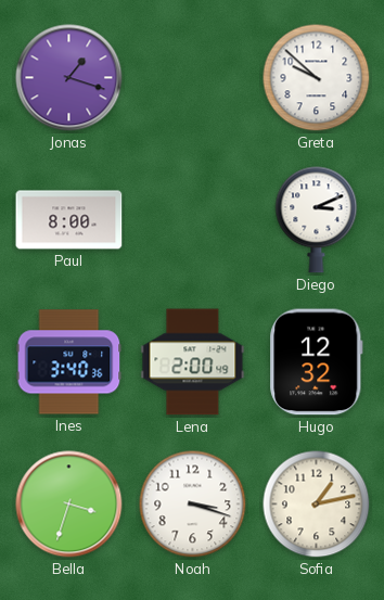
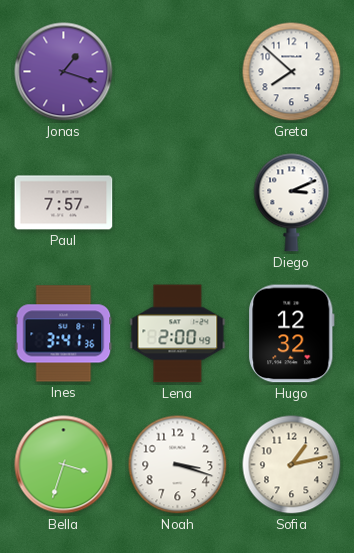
Greta: 9:52 -> 7:52
Paul: 8:00 -> 7:57
Ines: 3:40 -> 3:41
